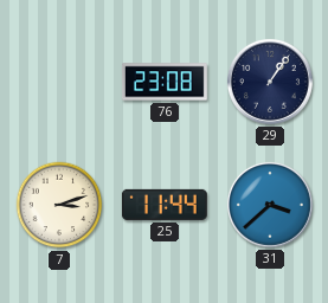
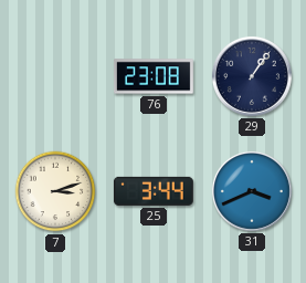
25: 11:44 -> 3:44
31: 3:38 -> 3:41
